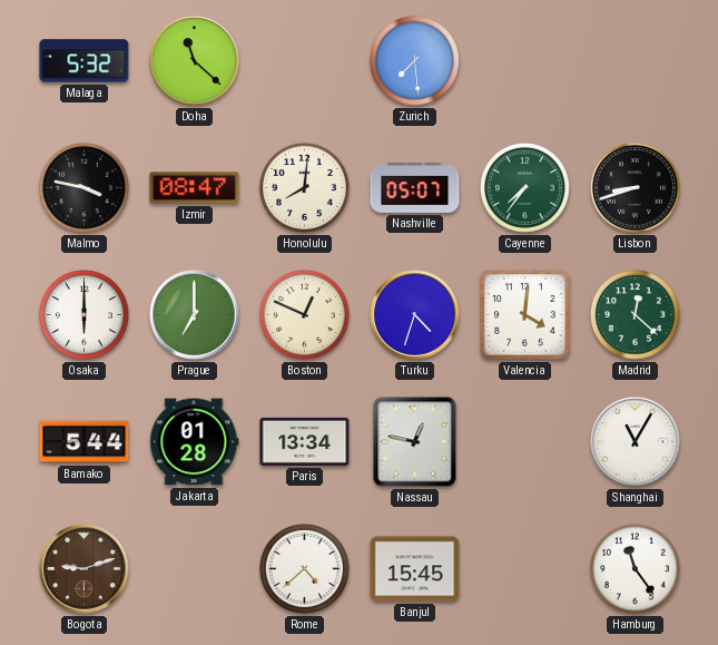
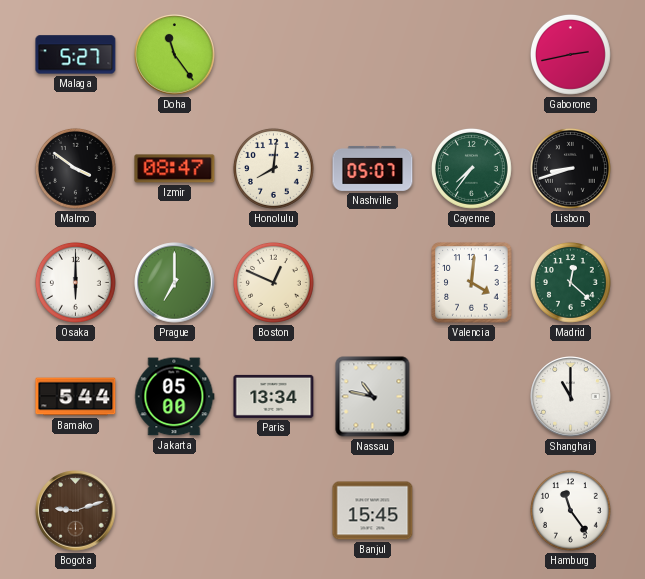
Malaga: 5:32 -> 5:27
Doha: 11:22 -> 11:24
Zurich: 7:29 -> none
Gaborone: none -> 2:43
Malmo: 3:47 -> 3:51
Turku: 4:33 -> none
Jakarta: 01:28 -> 05:00
Nassau: 12:47 -> 10:47
Shanghai: 11:05 -> 11:00
Rome: 4:38 -> none
